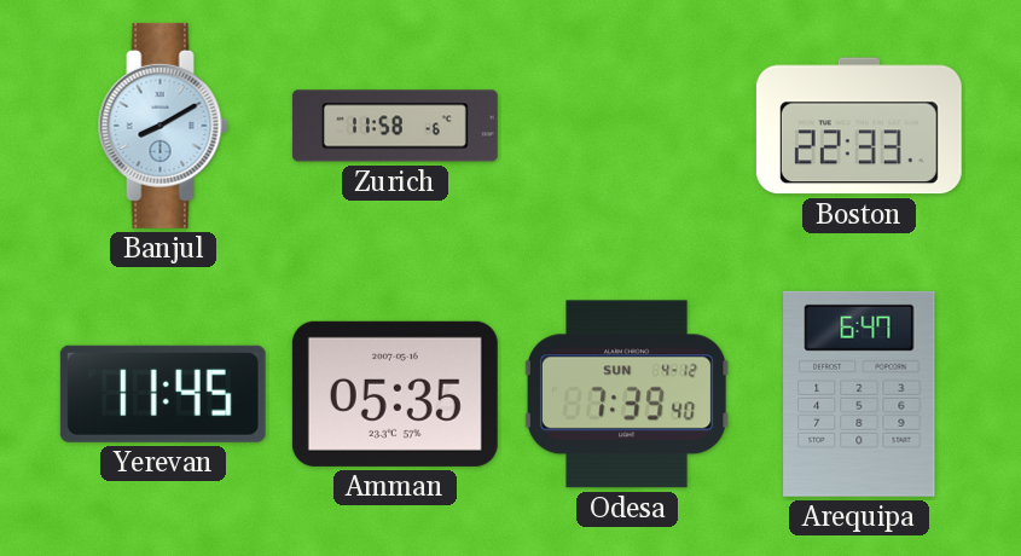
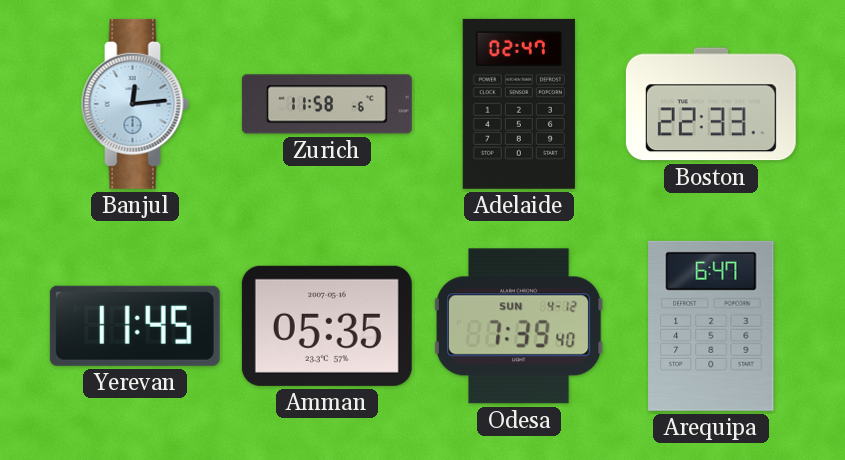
Banjul: 8:10 -> 12:14
Adelaide: none -> 02:47
